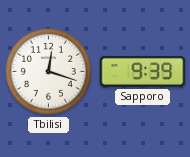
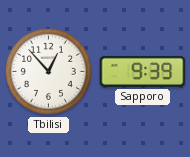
Tbilisi: 12:18 -> 12:53
